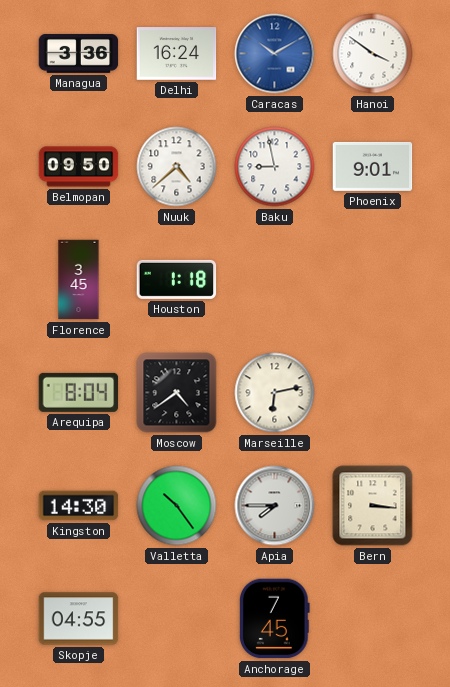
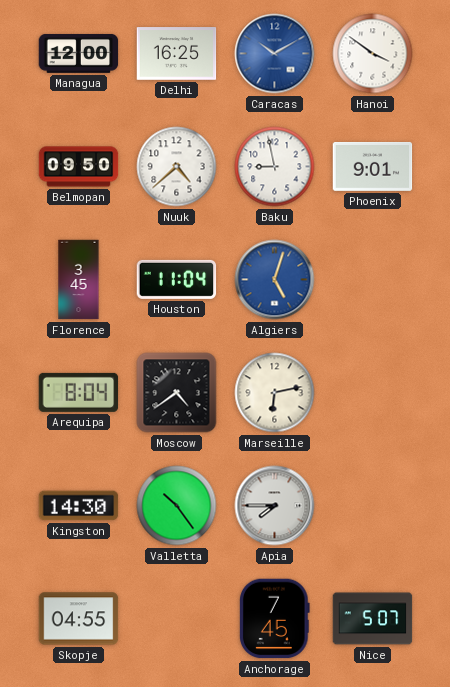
Managua: 3:36 -> 12:00
Delhi: 16:24 -> 16:25
Houston: 1:18 -> 11:04
Algiers: none -> 5:03
Bern: 3:16 -> none
Nice: none -> 5:07
